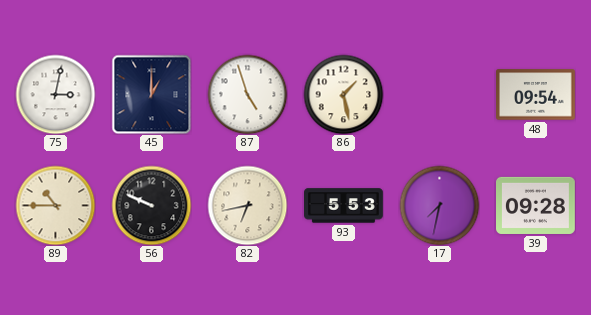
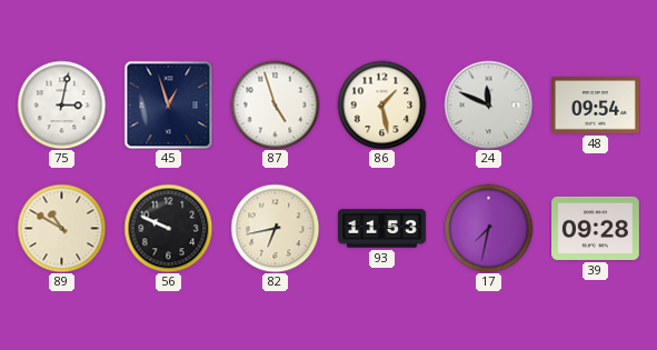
45: 1:00 -> 12:57
24: none -> 11:49
89: 10:45 -> 10:50
93: 5:53 -> 11:53
